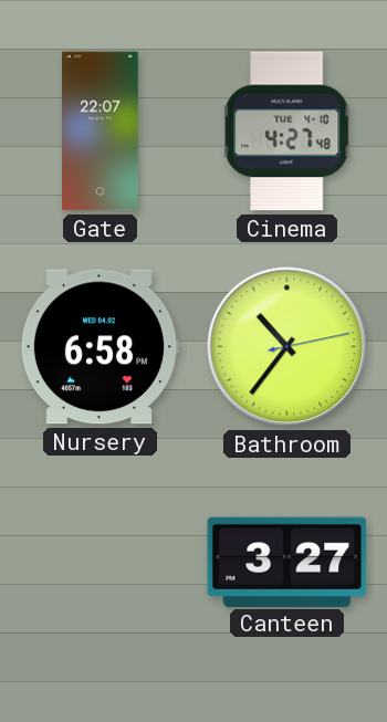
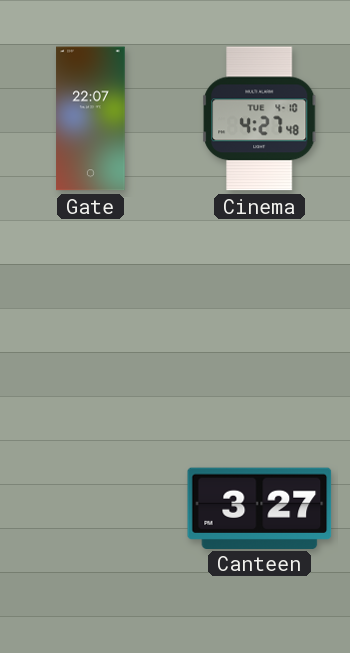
Nursery: 6:58 -> none
Bathroom: 10:36 -> none
